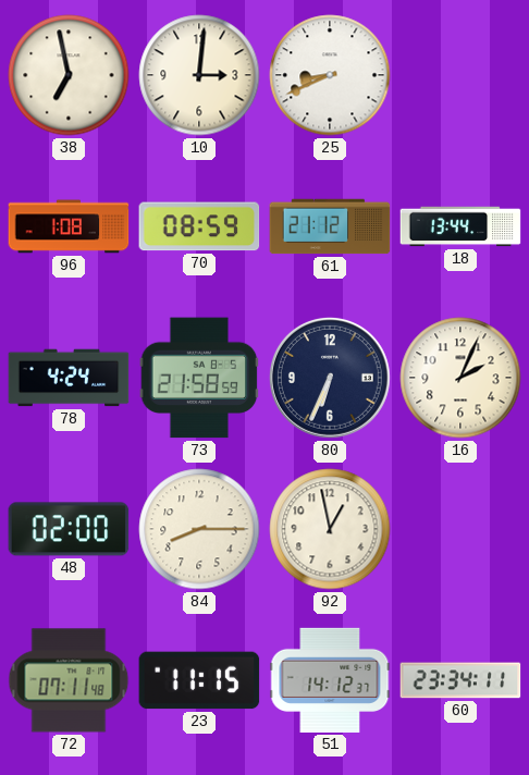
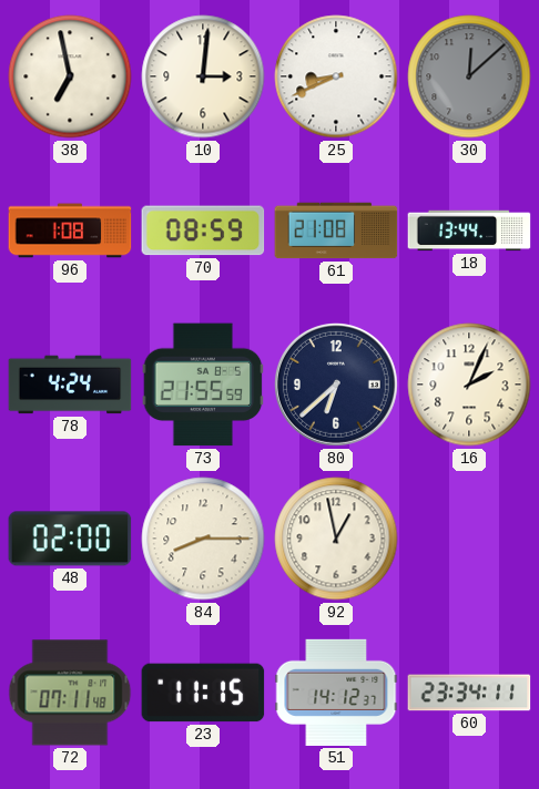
30: none -> 12:08
61: 21:12 -> 21:08
73: 21:58 -> 21:55
80: 6:34 -> 6:38
